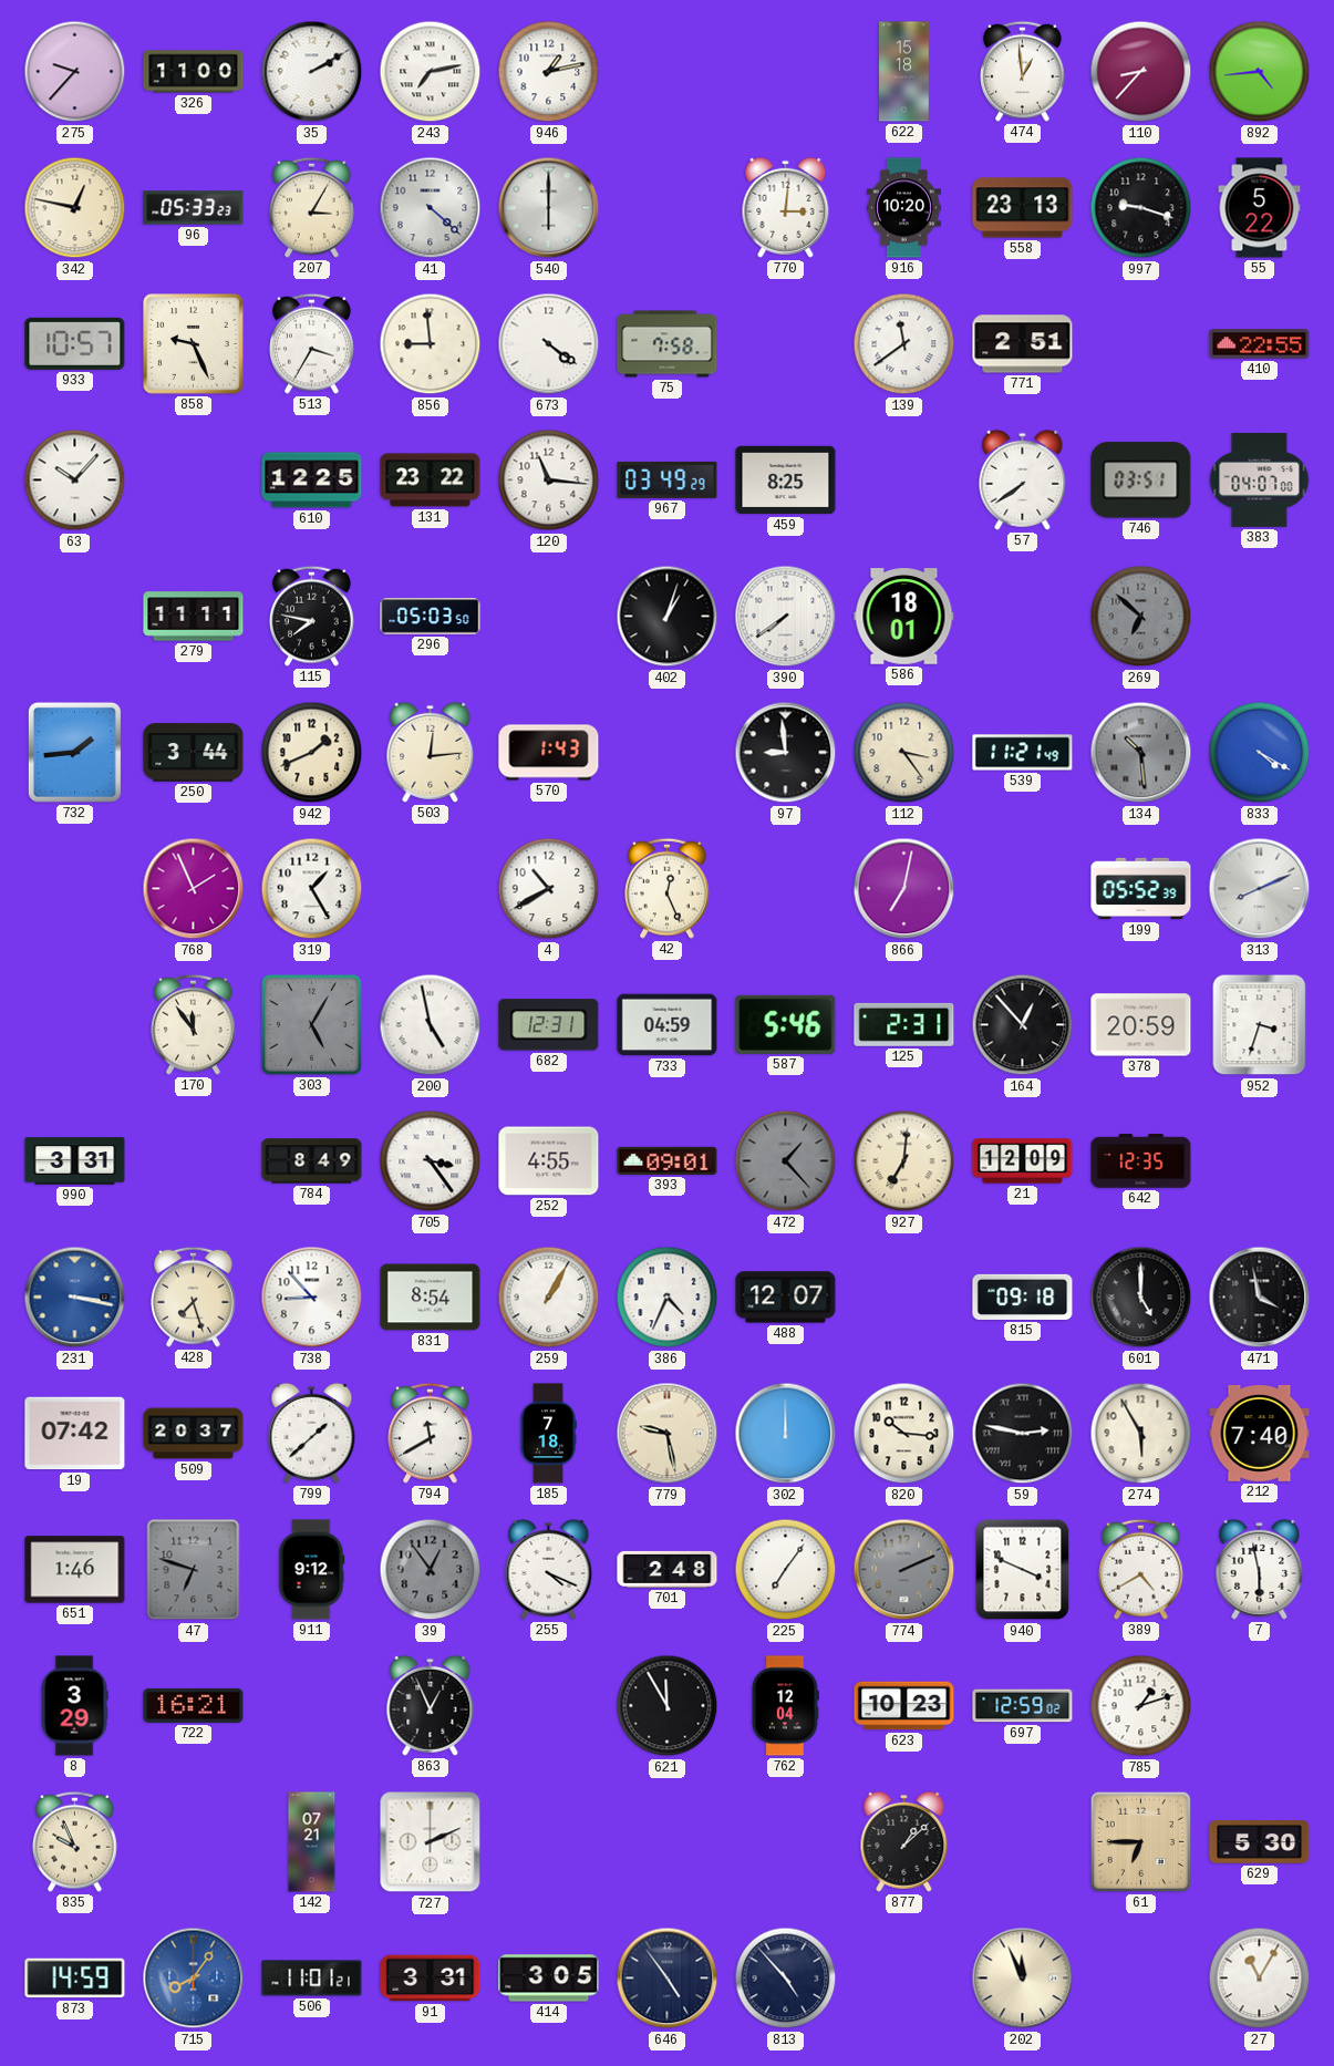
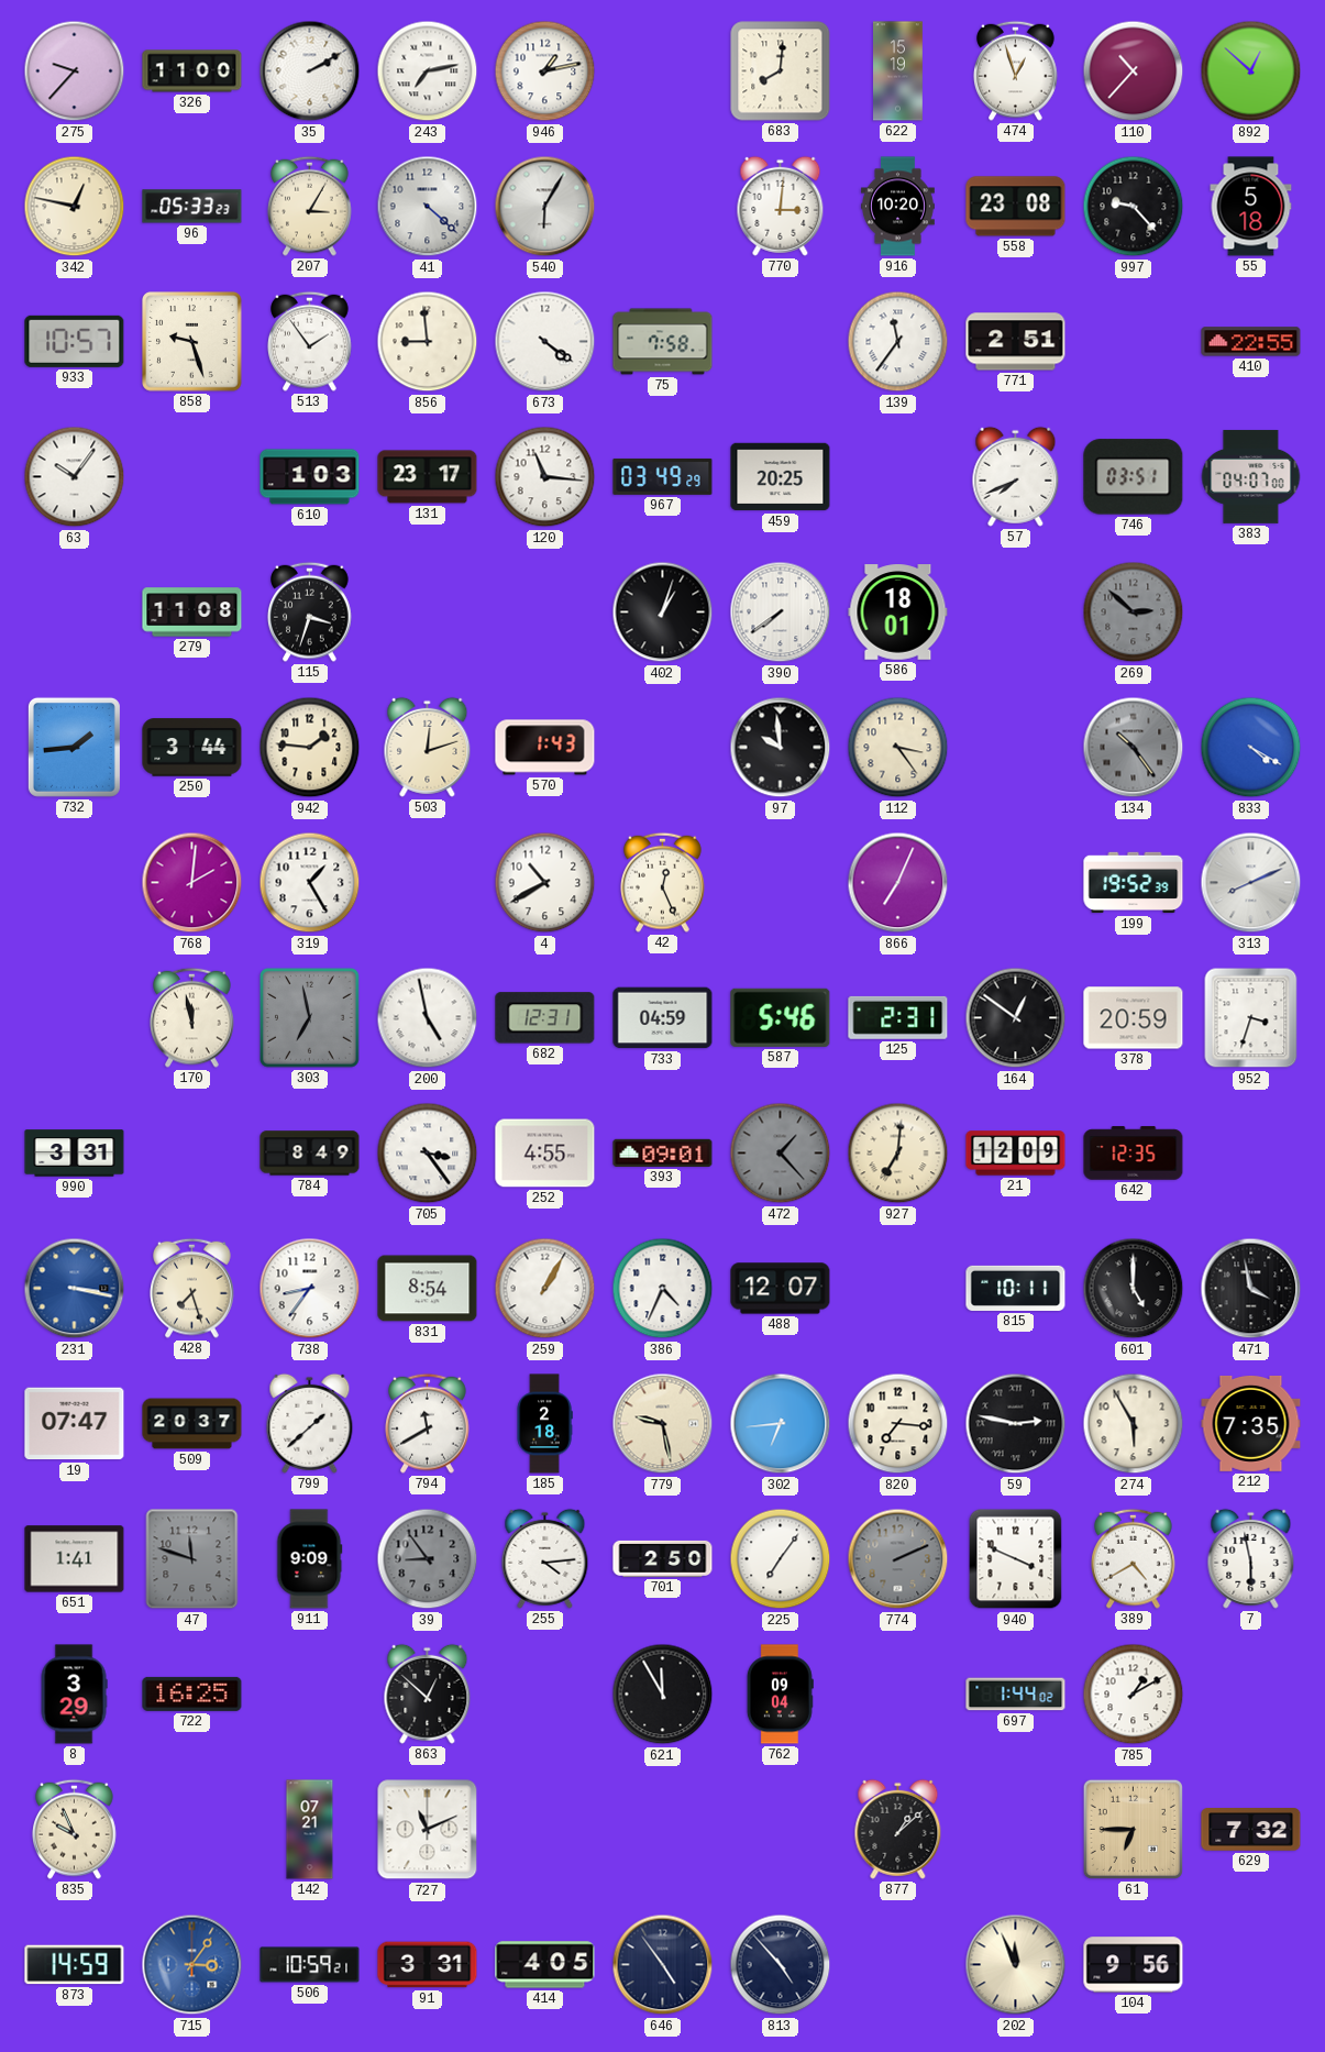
683: none -> 8:01
622: 15:18 -> 15:19
474: 12:59 -> 12:57
110: 8:37 -> 10:37
892: 4:44 -> 12:52
540: 6:00 -> 6:05
558: 23:13 -> 23:08
997: 9:18 -> 9:23
55: 5:22 -> 5:18
858: 9:26 -> 9:27
513: 3:35 -> 1:54
139: 11:39 -> 11:36
63: 10:07 -> 10:06
610: 12:25 -> 1:03
131: 23:22 -> 23:17
459: 8:25 -> 20:25
57: 7:39 -> 7:41
279: 11:11 -> 11:08
115: 7:47 -> 3:33
296: 05:03 -> none
269: 6:52 -> 2:52
942: 1:41 -> 1:46
503: 12:14 -> 12:12
97: 8:59 -> 9:59
539: 11:21 -> none
134: 10:29 -> 10:24
768: 1:56 -> 2:01
866: 7:02 -> 7:04
199: 05:52 -> 19:52
170: 11:54 -> 11:58
303: 5:05 -> 6:58
164: 12:53 -> 12:51
738: 8:53 -> 8:36
815: 09:18 -> 10:11
19: 07:42 -> 07:47
185: 7:18 -> 2:18
302: 12:00 -> 6:44
820: 10:16 -> 7:16
212: 7:40 -> 7:35
651: 1:46 -> 1:41
47: 6:48 -> 11:48
911: 9:12 -> 9:09
39: 12:54 -> 8:54
255: 4:19 -> 4:14
701: 2:48 -> 2:50
722: 16:21 -> 16:25
863: 12:56 -> 12:52
762: 12:04 -> 09:04
623: 10:23 -> none
697: 12:59 -> 1:44
785: 1:12 -> 1:10
727: 2:11 -> 11:11
629: 5:30 -> 7:32
715: 8:06 -> 3:06
506: 11:01 -> 10:59
414: 3:05 -> 4:05
104: none -> 9:56
27: 11:05 -> none
